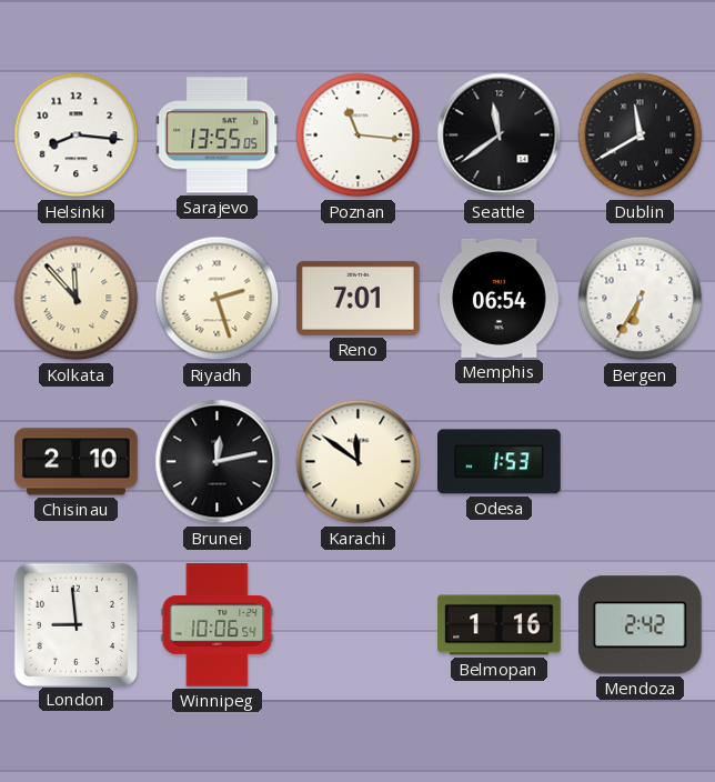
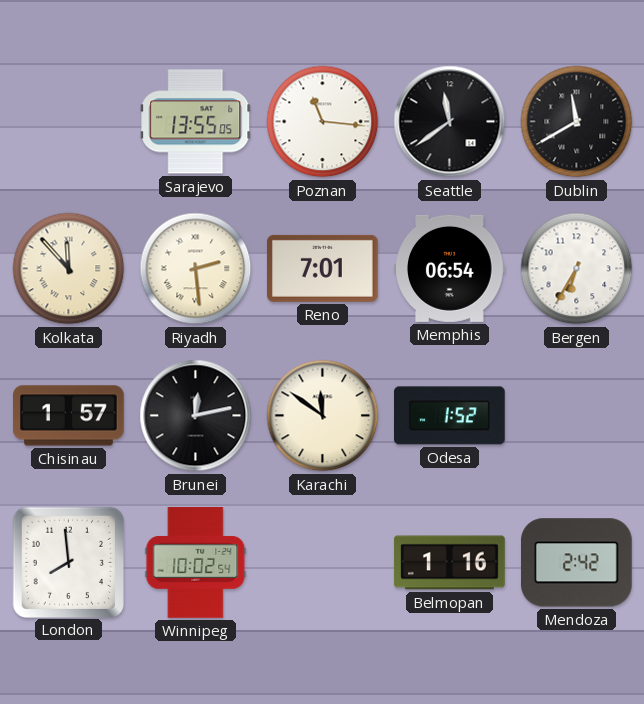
Helsinki: 8:16 -> none
Riyadh: 2:27 -> 2:29
Chisinau: 2:10 -> 1:57
Odesa: 1:53 -> 1:52
London: 8:59 -> 7:59
Winnipeg: 10:06 -> 10:02
